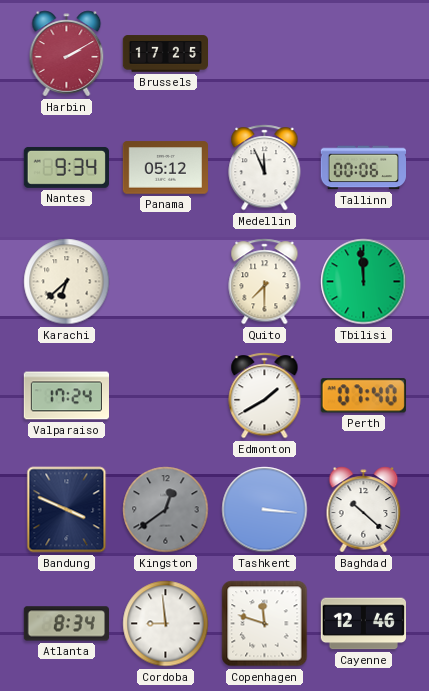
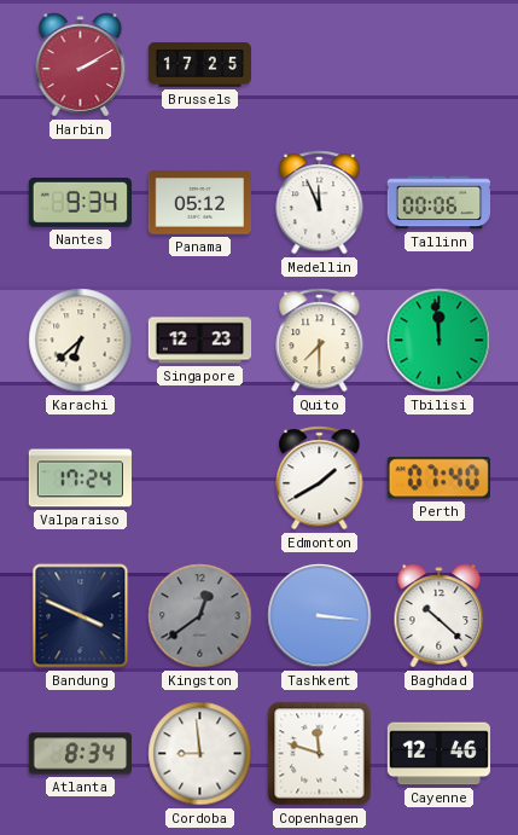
Singapore: none -> 12:23
